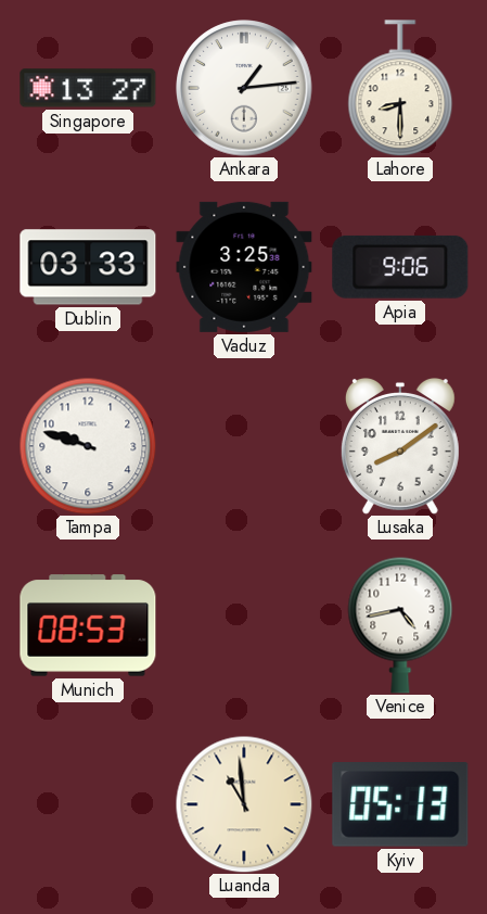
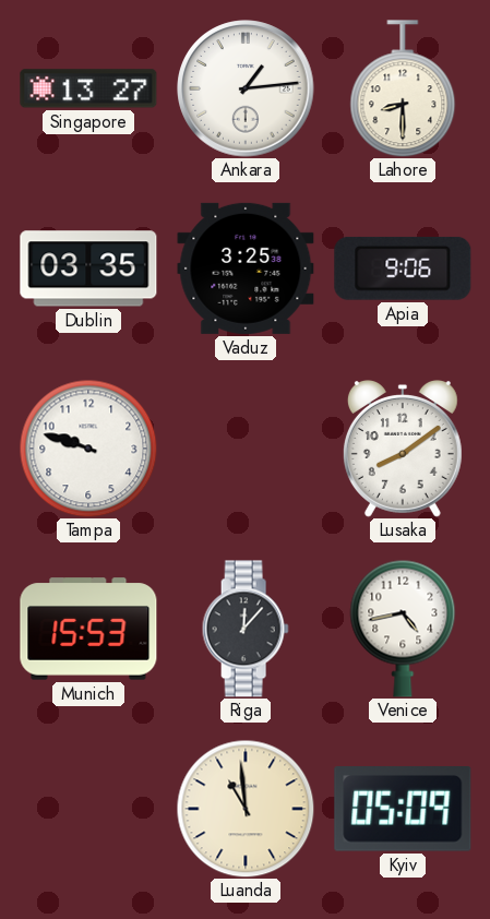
Dublin: 03:33 -> 03:35
Munich: 08:53 -> 15:53
Riga: none -> 12:07
Kyiv: 05:13 -> 05:09
